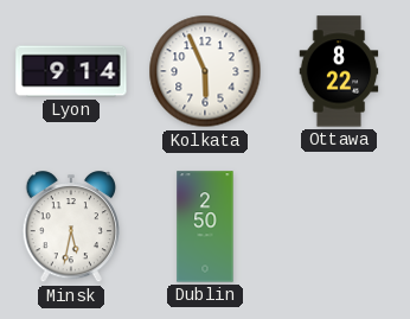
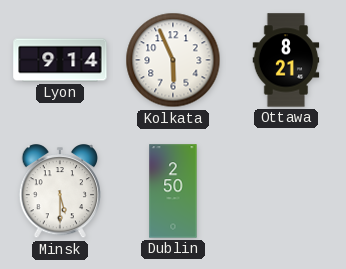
Ottawa: 8:22 -> 8:21
Minsk: 5:32 -> 5:30
